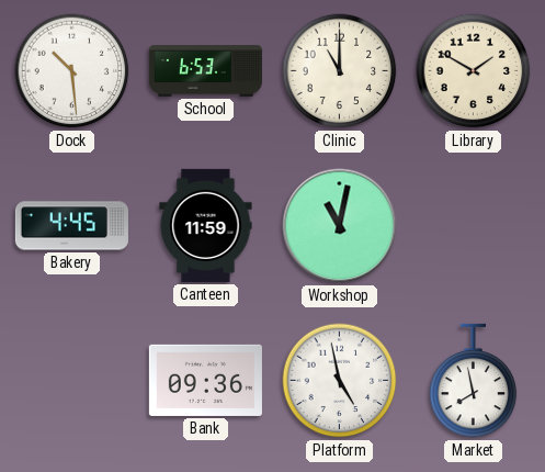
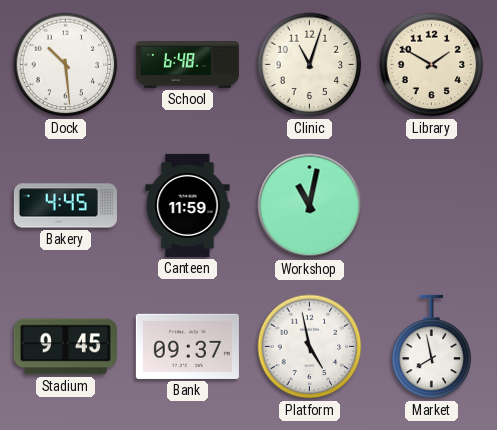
School: 6:53 -> 6:48
Clinic: 11:00 -> 11:03
Stadium: none -> 9:45
Bank: 09:36 -> 09:37
